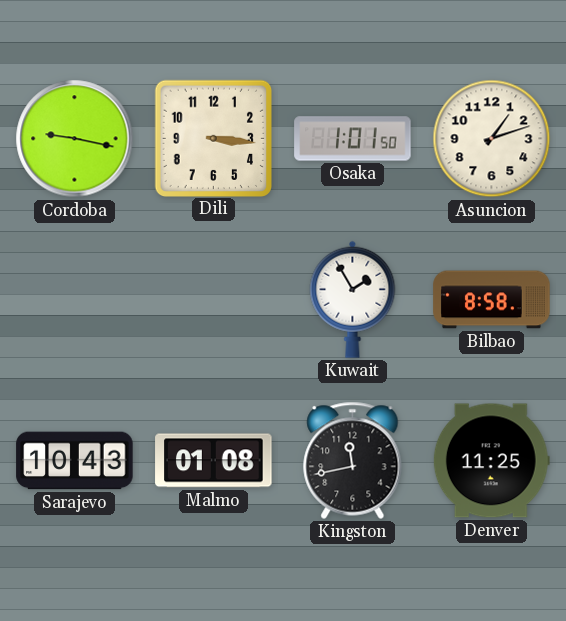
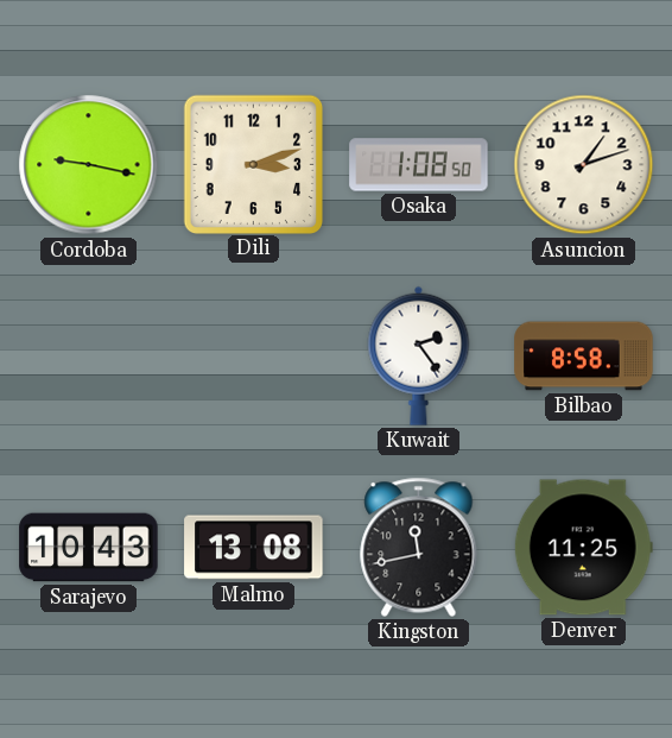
Dili: 3:16 -> 3:12
Osaka: 1:01 -> 1:08
Kuwait: 1:55 -> 2:24
Malmo: 01:08 -> 13:08
